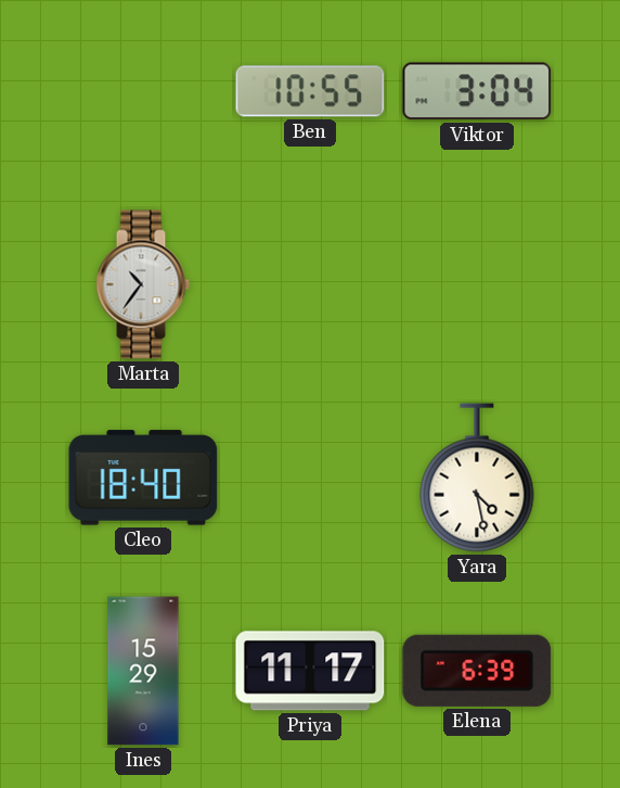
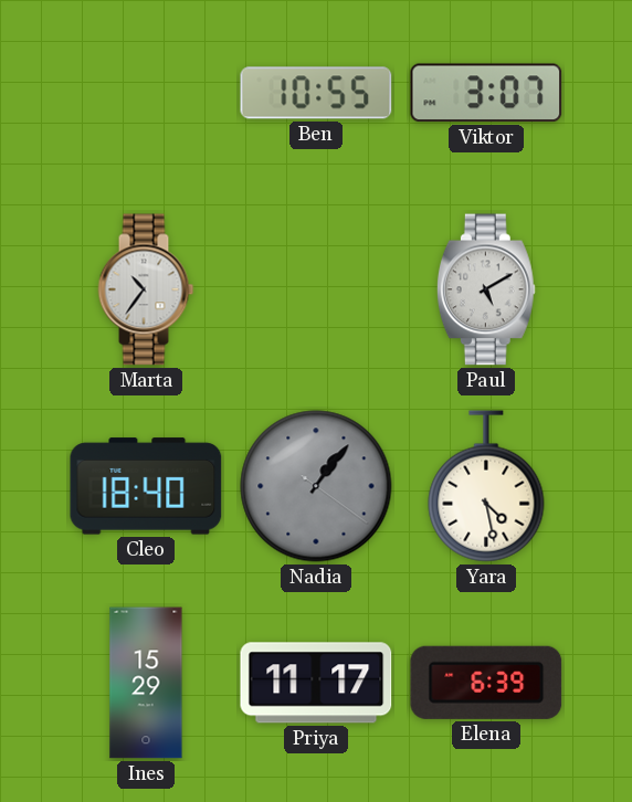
Viktor: 3:04 -> 3:07
Paul: none -> 5:10
Nadia: none -> 1:06
